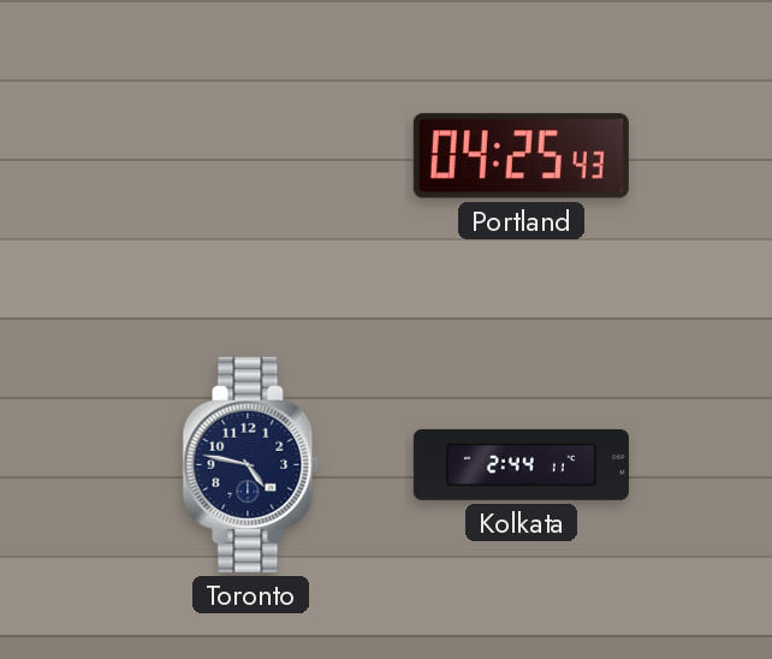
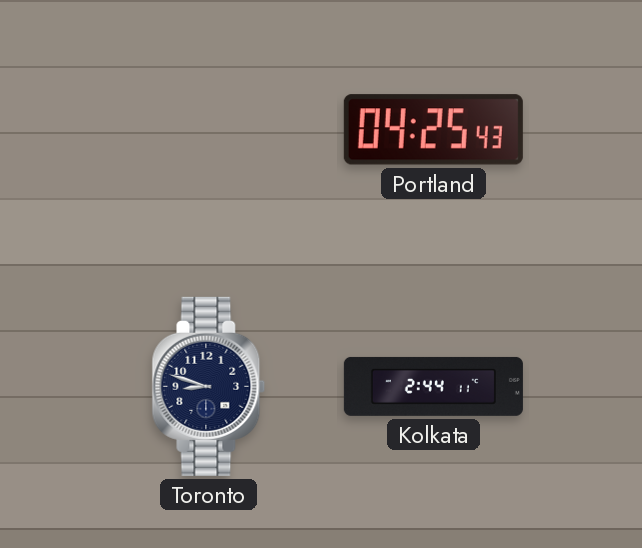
Toronto: 4:47 -> 8:48
